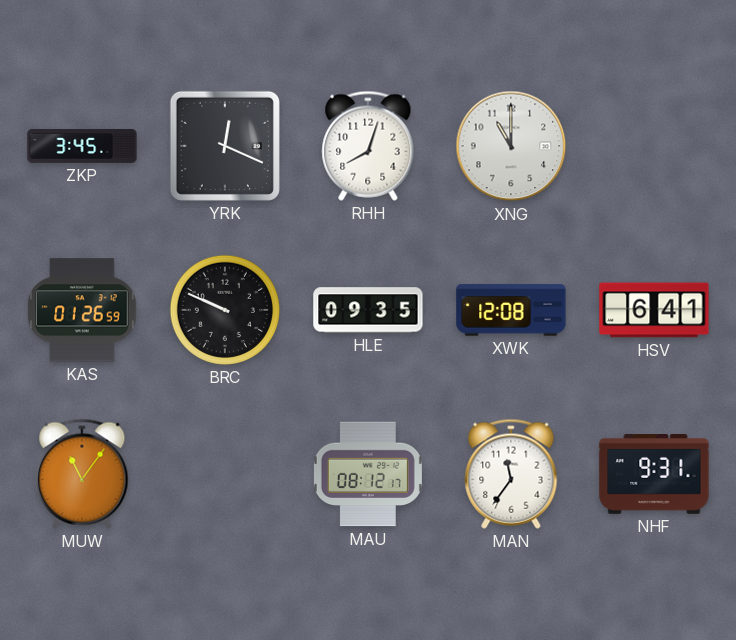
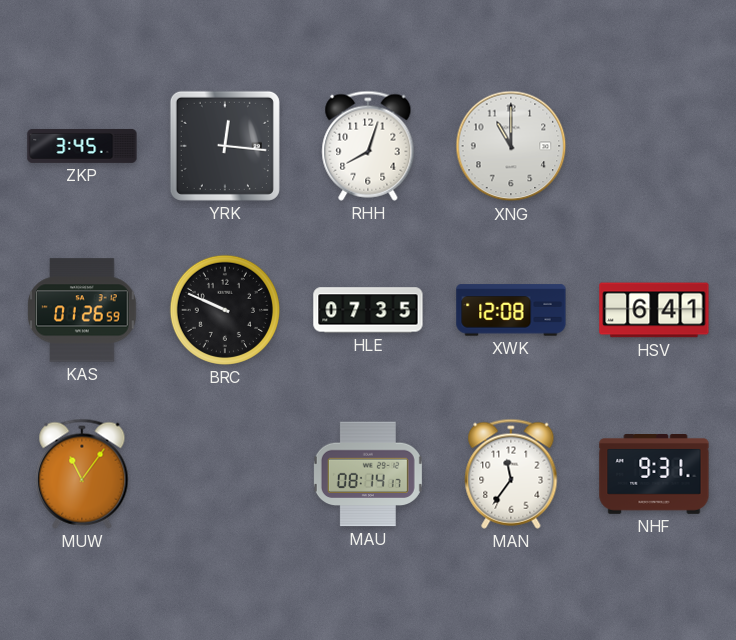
YRK: 12:19 -> 12:16
HLE: 09:35 -> 07:35
MAU: 08:12 -> 08:14
